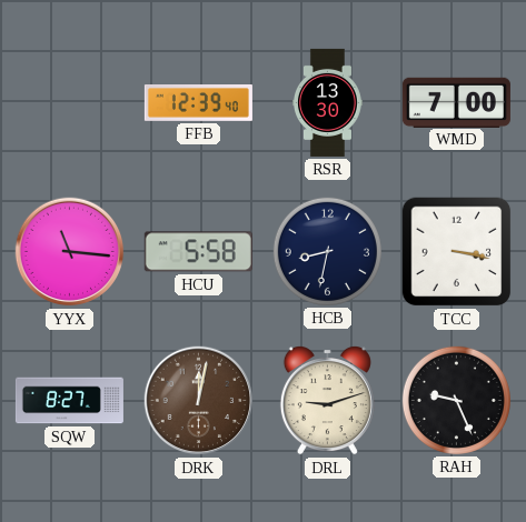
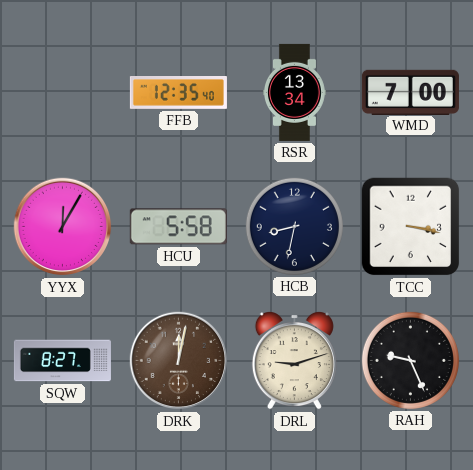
FFB: 12:39 -> 12:35
RSR: 13:30 -> 13:34
YYX: 11:16 -> 12:05
